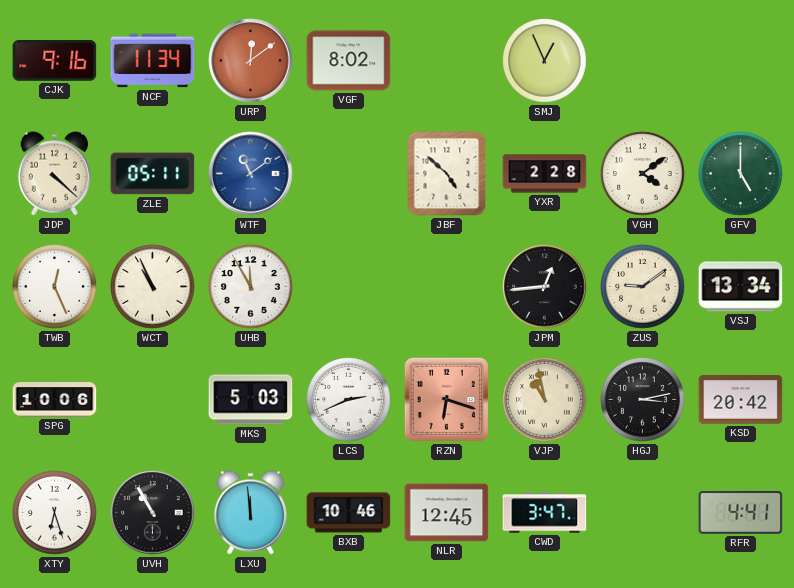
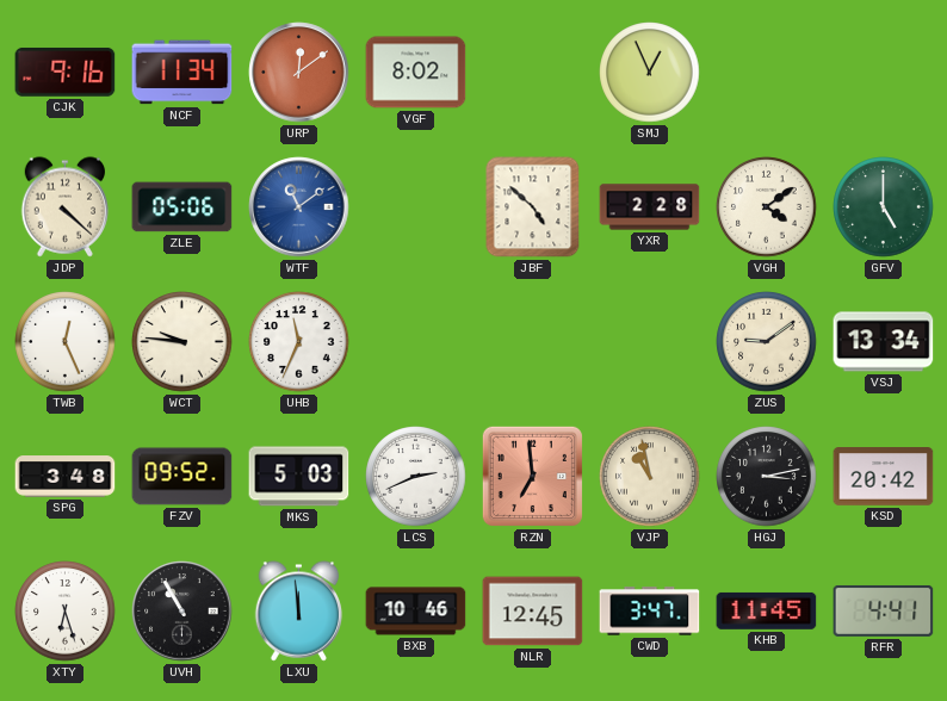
ZLE: 05:11 -> 05:06
WCT: 10:56 -> 9:46
UHB: 11:55 -> 11:34
JPM: 12:44 -> none
SPG: 10:06 -> 3:48
FZV: none -> 09:52
RZN: 6:18 -> 6:59
KHB: none -> 11:45
